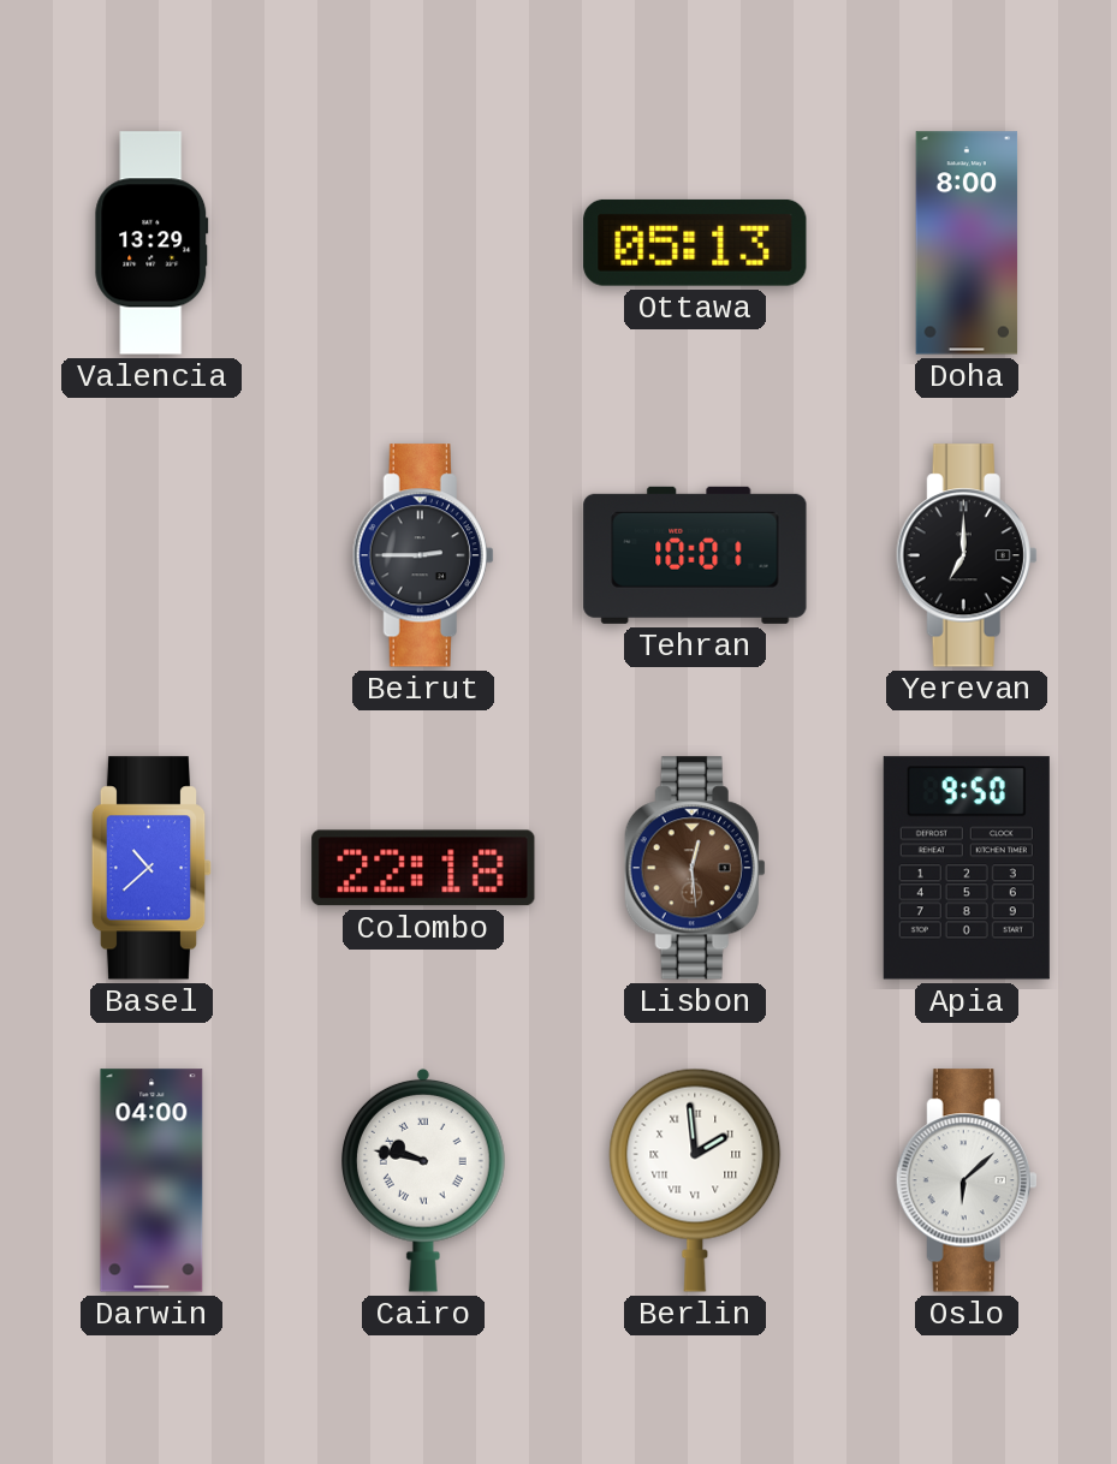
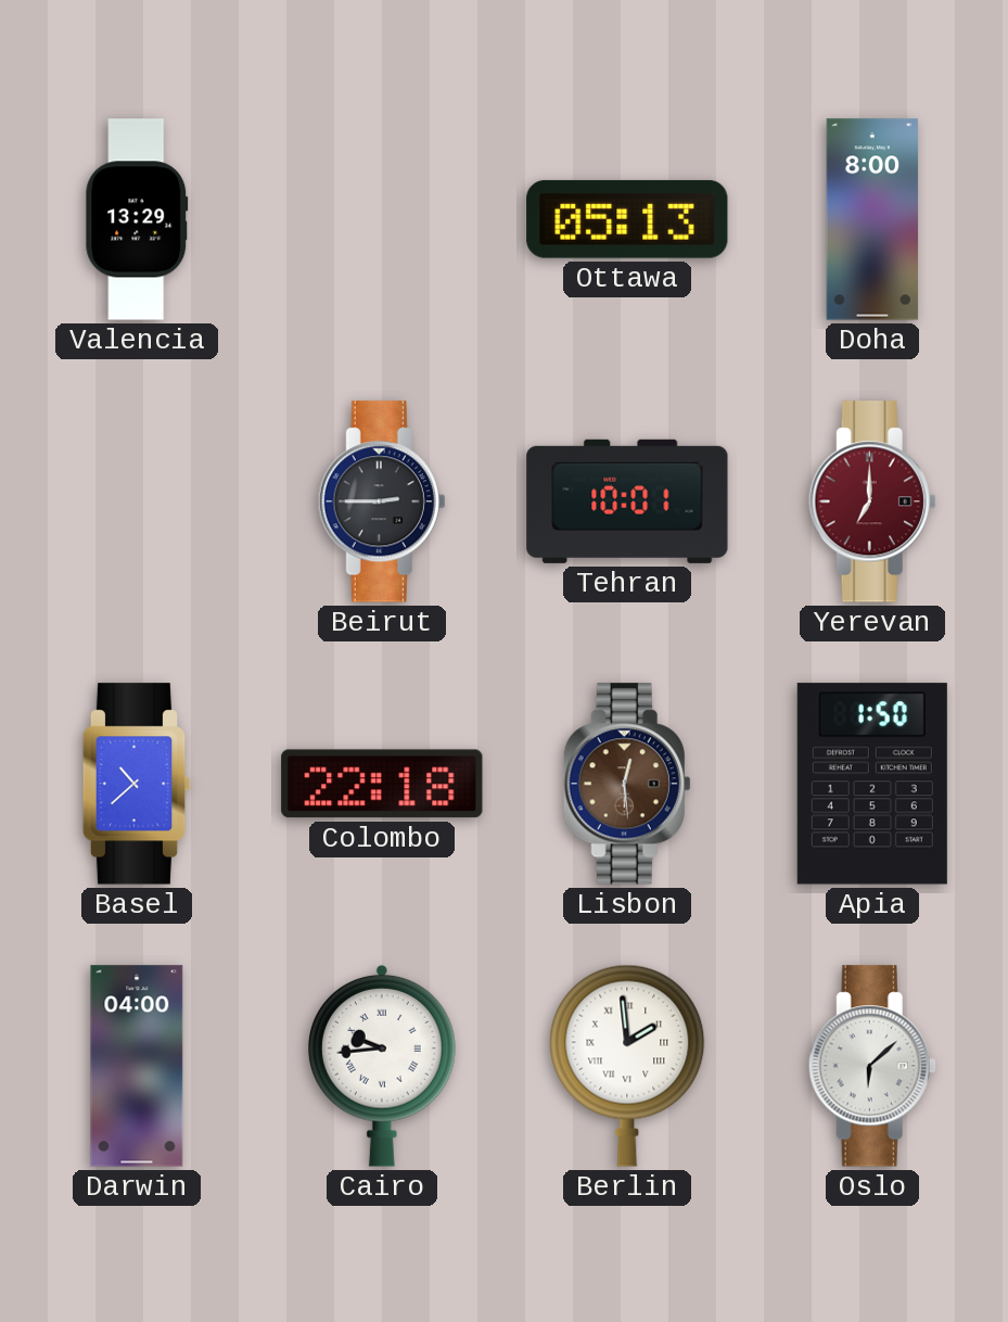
Yerevan dial: black -> burgundy
Apia: 9:50 -> 1:50
Cairo: 9:47 -> 9:44
